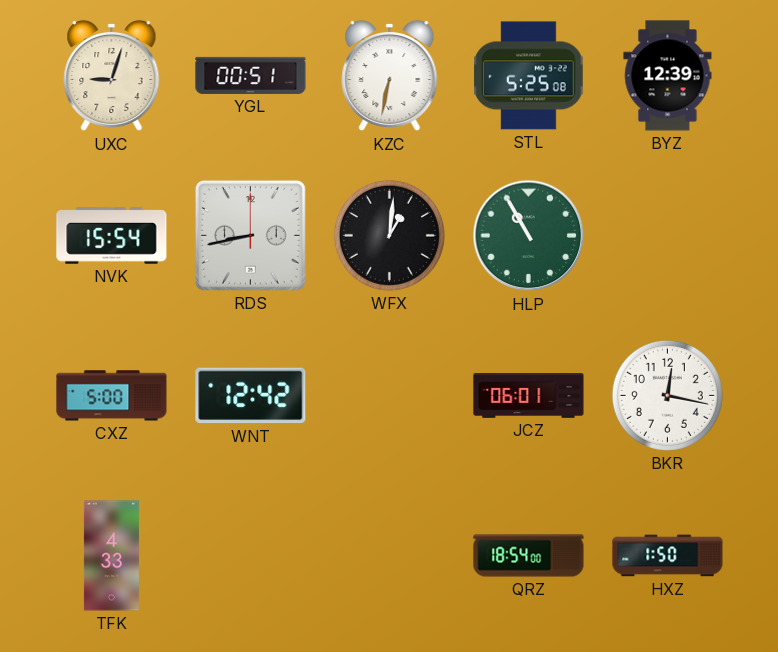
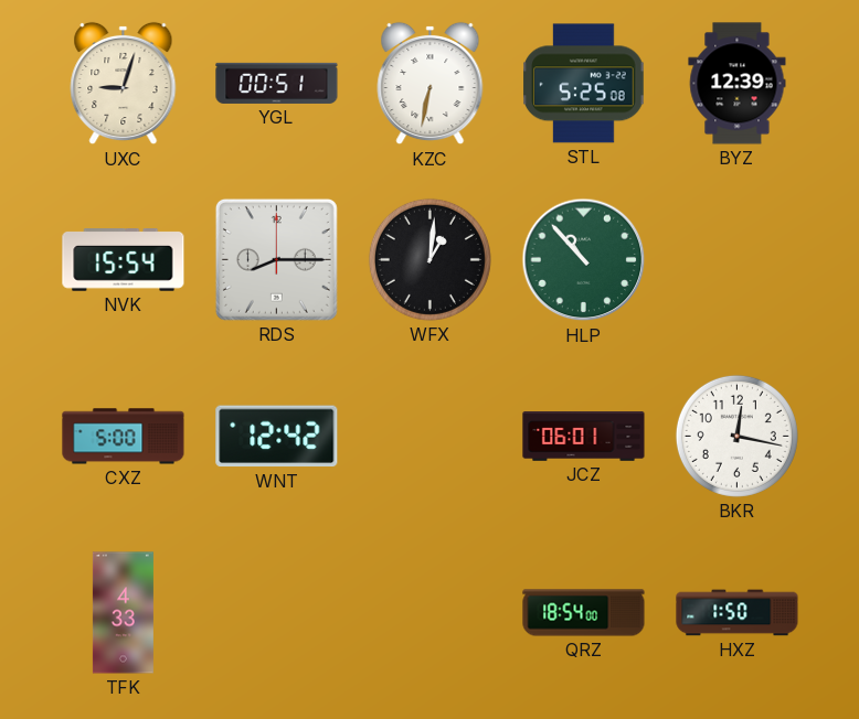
RDS: 8:43 -> 8:15
HLP: 10:55 -> 10:53
